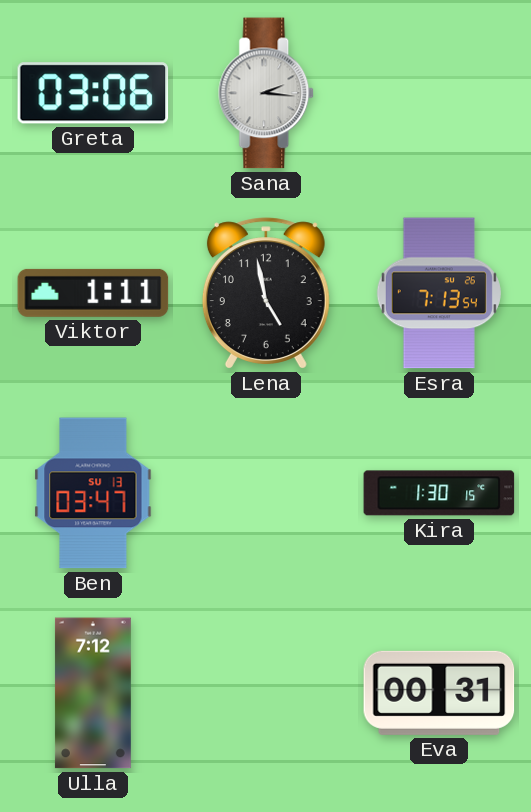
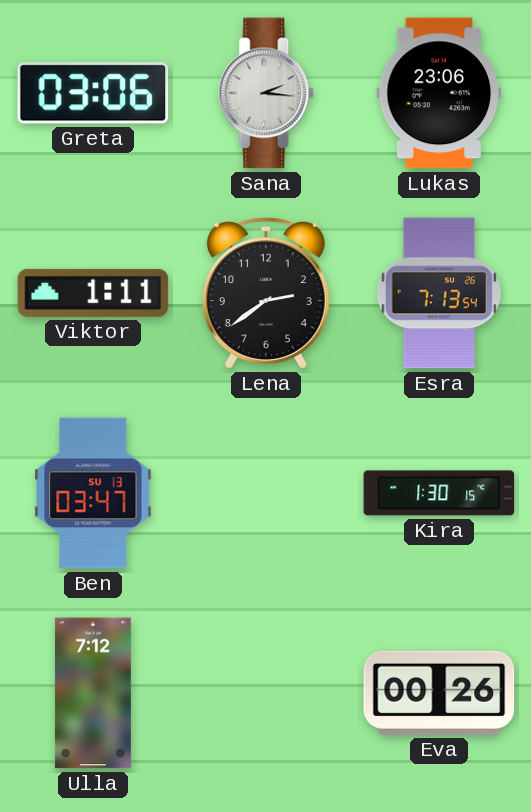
Lukas: none -> 23:06
Lena: 4:58 -> 2:39
Eva: 00:31 -> 00:26
